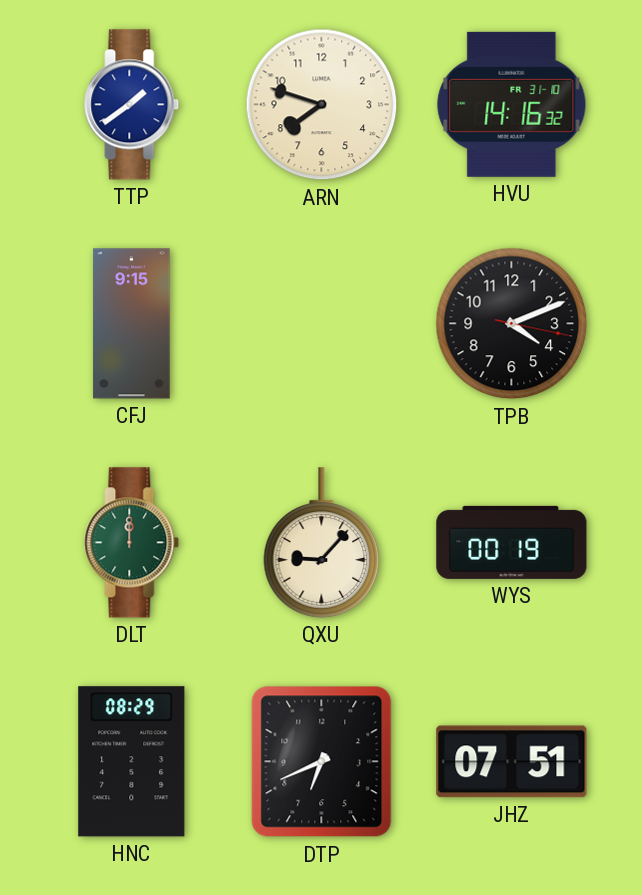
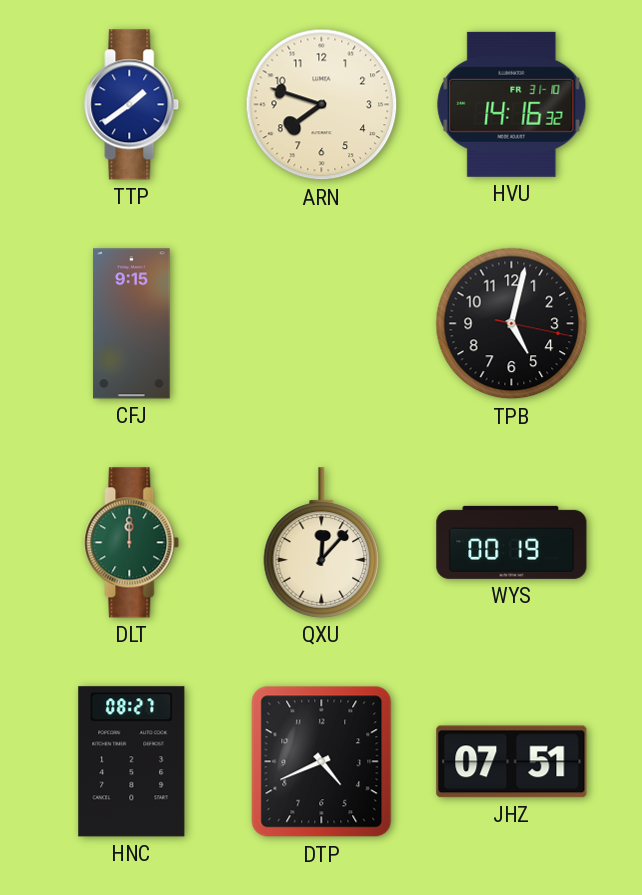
TPB: 4:11 -> 5:02
QXU: 9:07 -> 12:07
HNC: 08:29 -> 08:27
DTP: 6:41 -> 4:41
